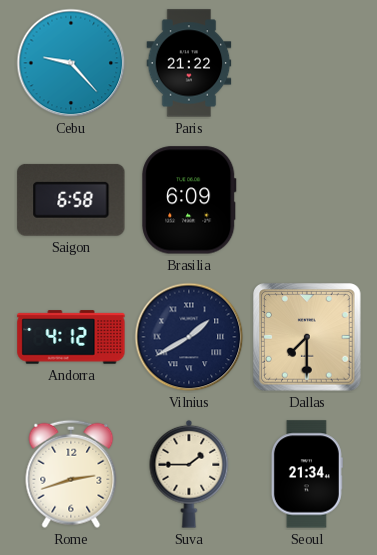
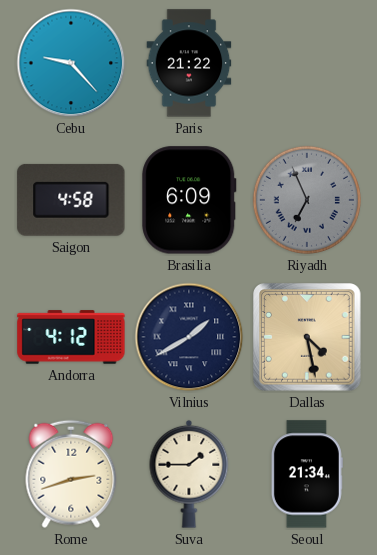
Saigon: 6:58 -> 4:58
Riyadh: none -> 6:56
Dallas: 7:30 -> 4:28
